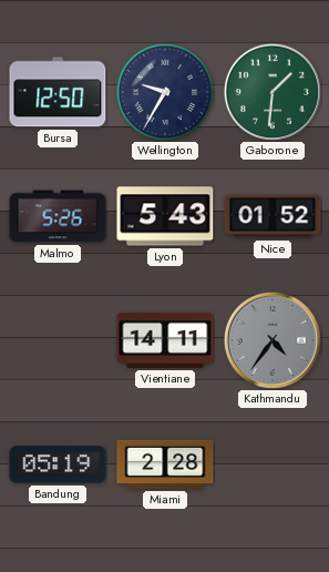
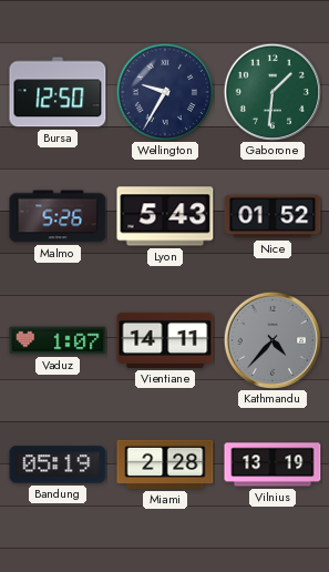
Vaduz: none -> 1:07
Kathmandu: 4:36 -> 4:37
Vilnius: none -> 13:19
